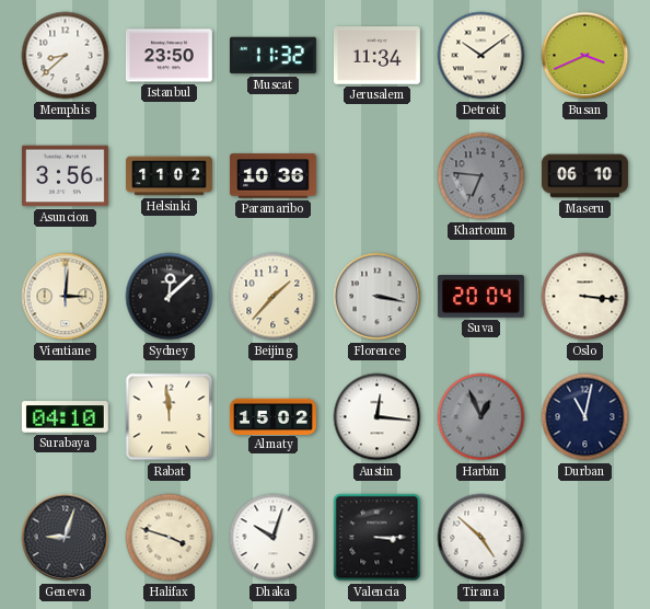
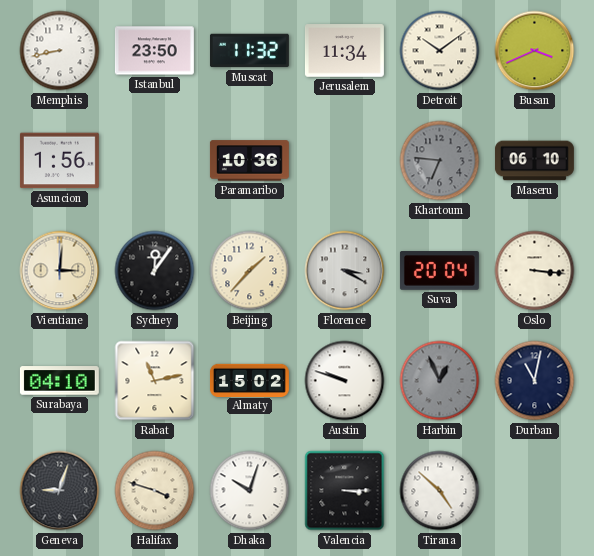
Memphis: 8:38 -> 8:43
Asuncion: 3:56 -> 1:56
Helsinki: 11:02 -> none
Sydney: 12:08 -> 12:06
Florence: 3:17 -> 3:20
Rabat: 11:59 -> 11:13
Austin: 12:16 -> 9:48
